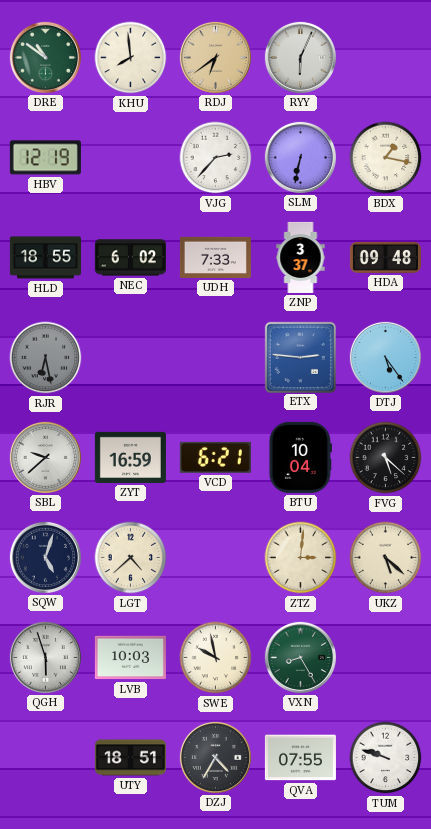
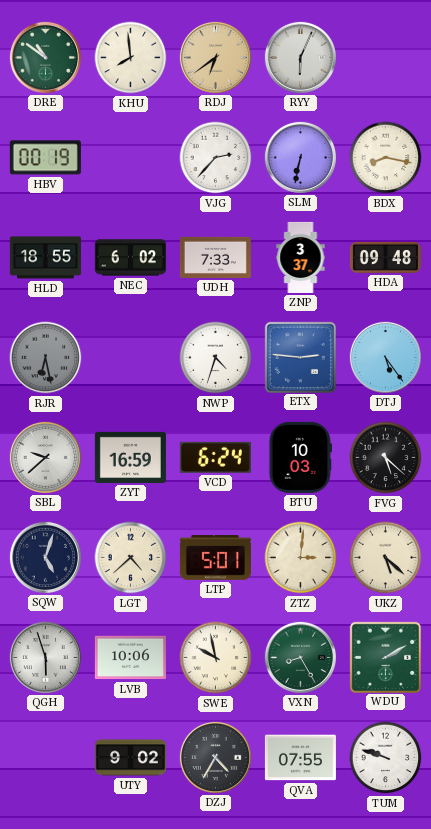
HBV: 12:19 -> 00:19
BDX: 1:17 -> 8:17
NWP: none -> 4:33
VCD: 6:21 -> 6:24
BTU: 10:04 -> 10:03
LTP: none -> 5:01
LVB: 10:03 -> 10:06
WDU: none -> 2:10
UTY: 18:51 -> 9:02
